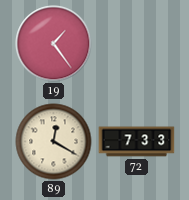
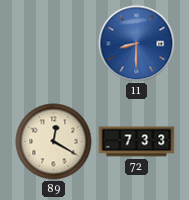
19: 1:24 -> none
11: none -> 8:30
